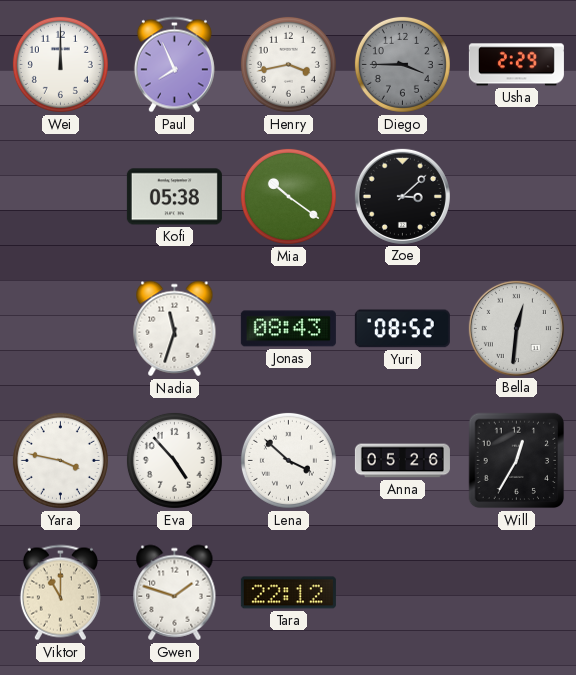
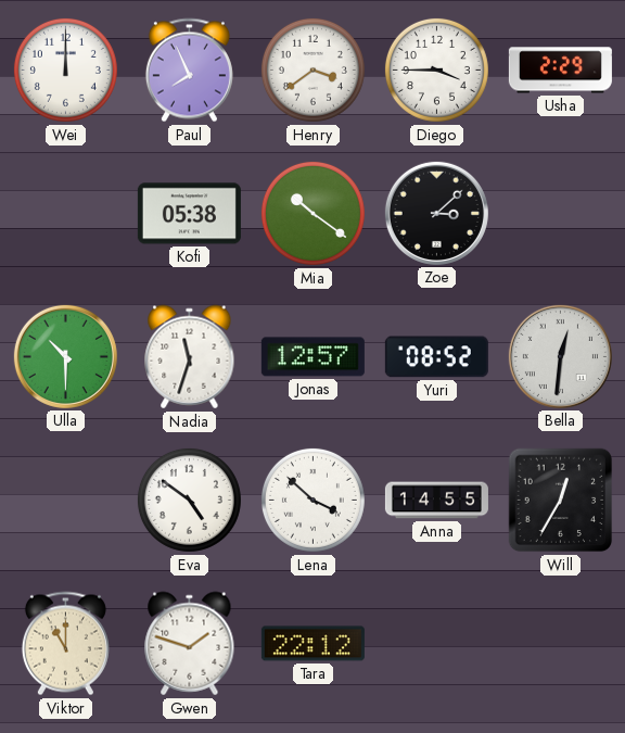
Henry: 3:43 -> 3:39
Diego dial: grey -> white
Ulla: none -> 10:30
Jonas: 08:43 -> 12:57
Yara: 3:47 -> none
Eva: 4:53 -> 4:51
Anna: 05:26 -> 14:55
